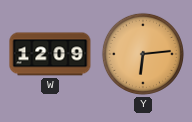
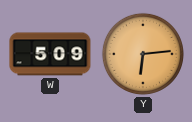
W: 12:09 -> 5:09
